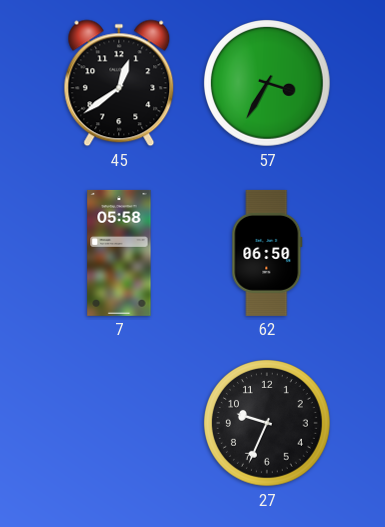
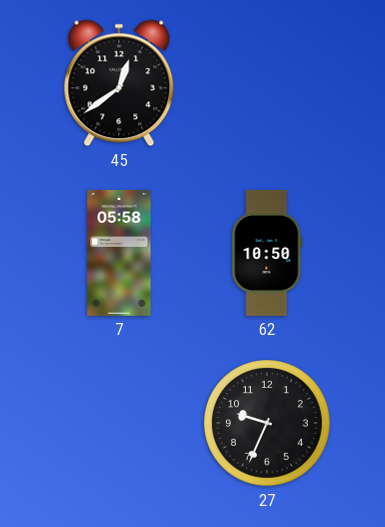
57: 3:35 -> none
62: 06:50 -> 10:50
